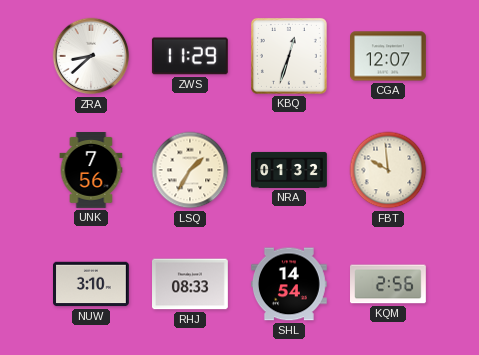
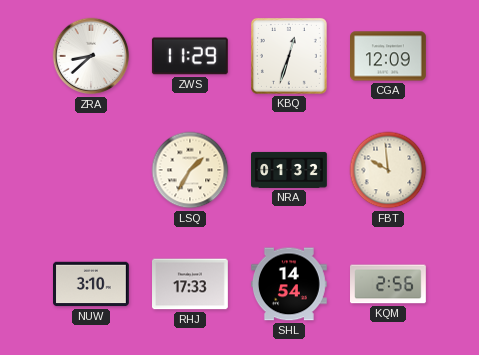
CGA: 12:07 -> 12:09
UNK: 7:56 -> none
RHJ: 08:33 -> 17:33
